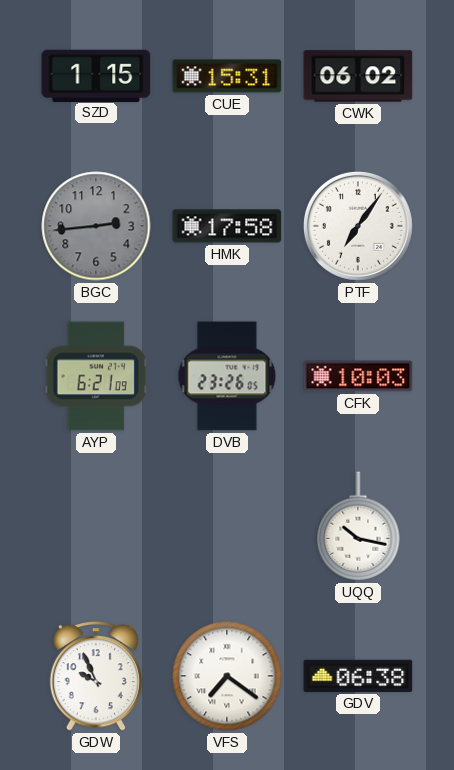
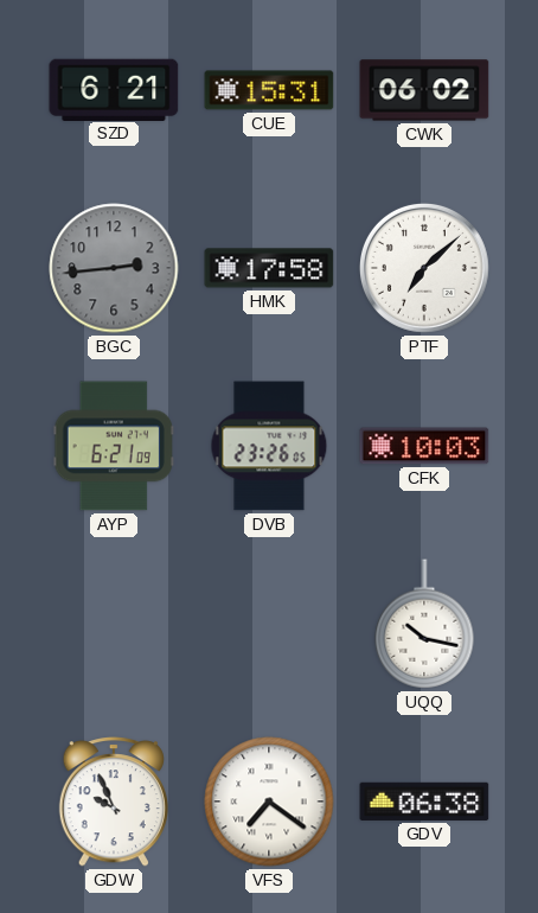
SZD: 1:15 -> 6:21
PTF: 7:06 -> 7:08
